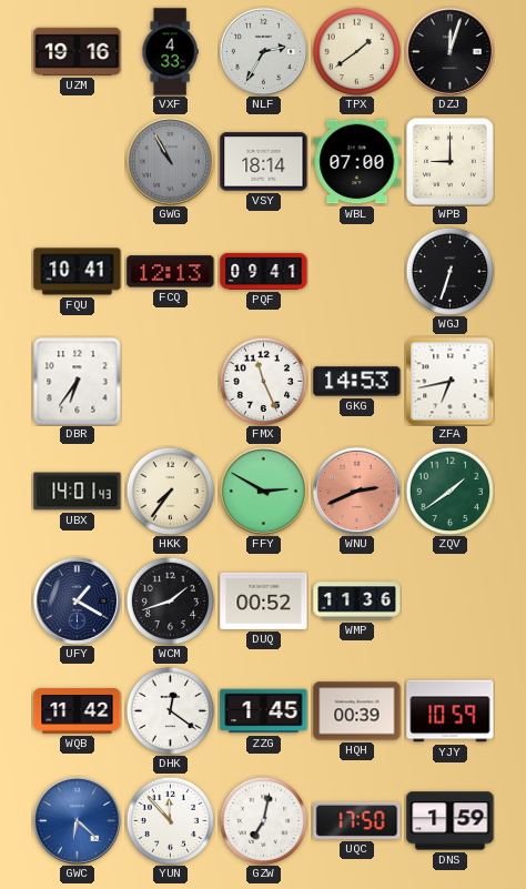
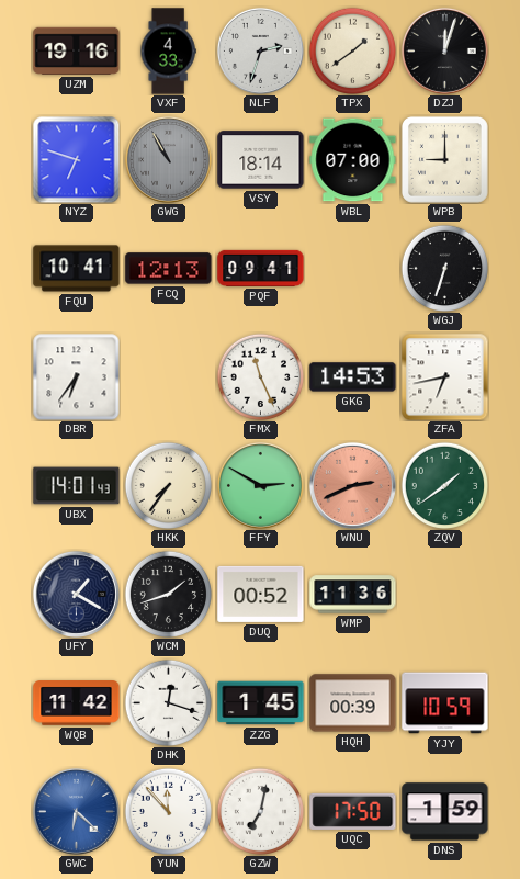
NLF: 2:35 -> 2:33
NYZ: none -> 6:48
DHK: 12:21 -> 12:18
